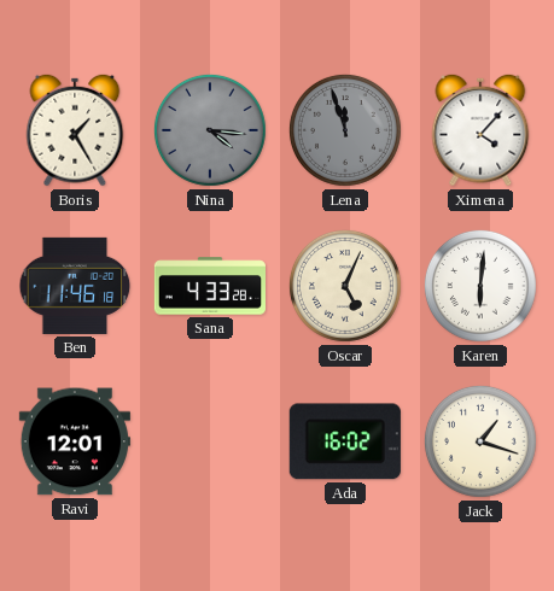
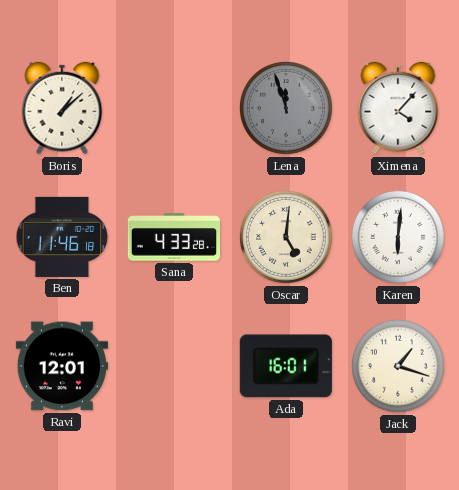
Boris: 1:25 -> 1:08
Nina: 4:16 -> none
Oscar: 5:04 -> 5:01
Ada: 16:02 -> 16:01
